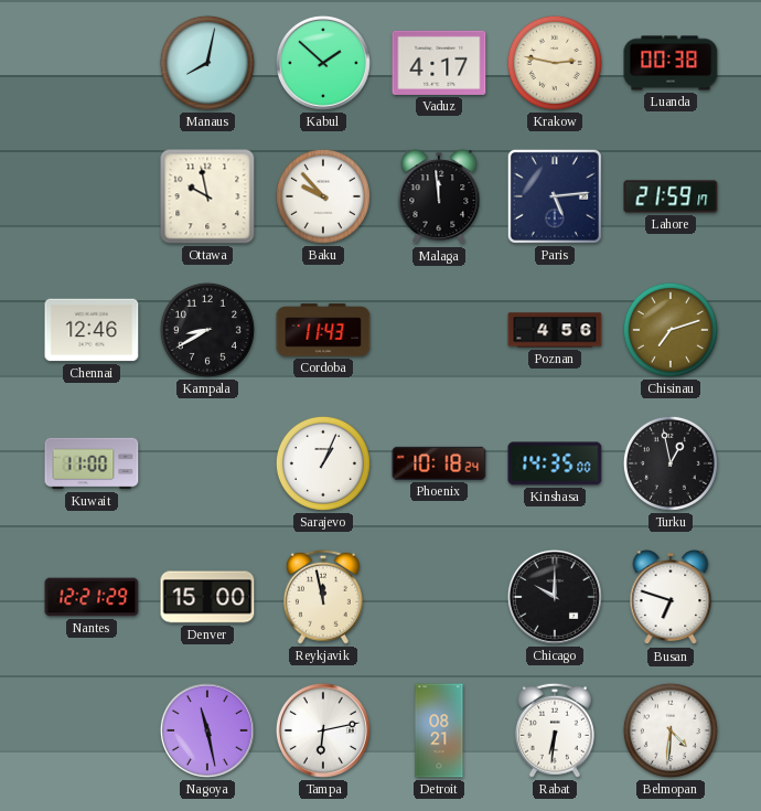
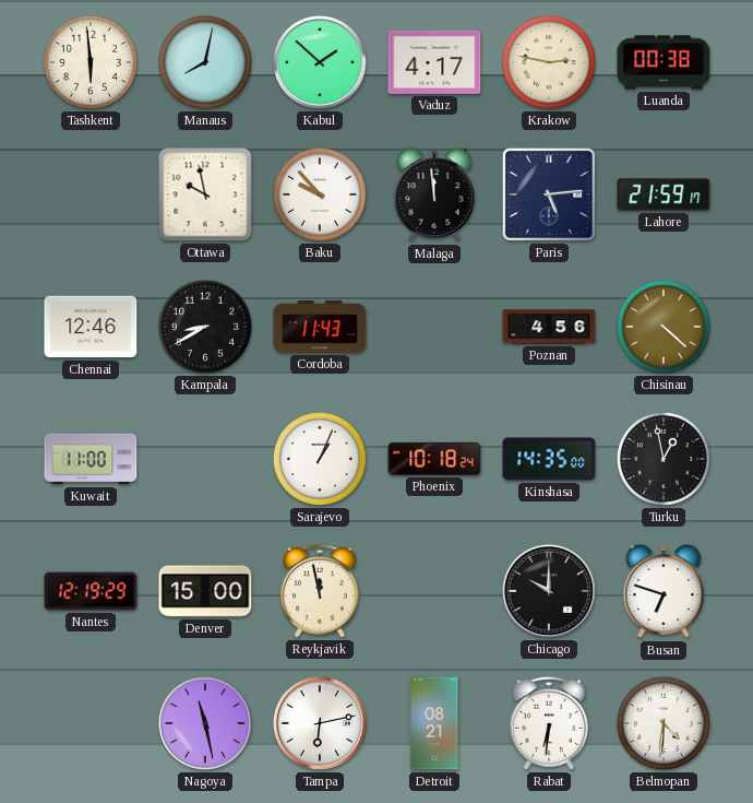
Tashkent: none -> 5:59
Chisinau: 7:12 -> 4:22
Nantes: 12:21 -> 12:19
